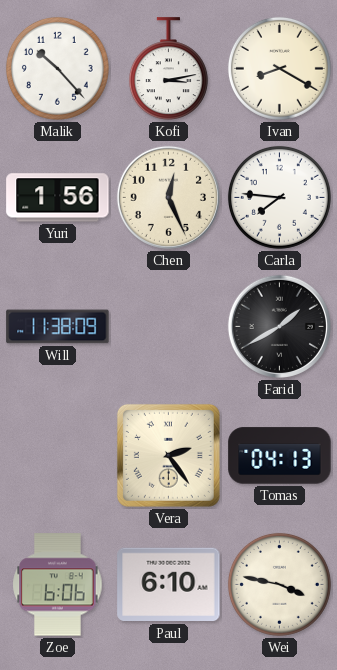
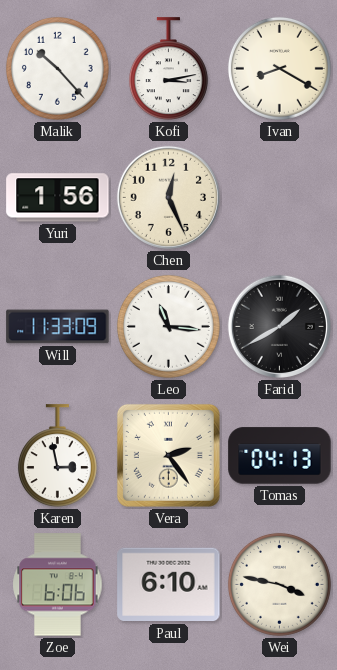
Carla: 7:46 -> none
Will: 11:38 -> 11:33
Leo: none -> 11:16
Karen: none -> 2:58
